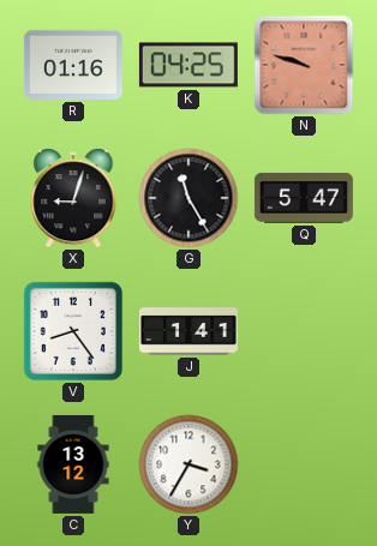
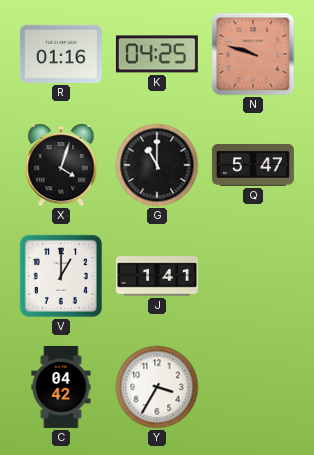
X: 9:03 -> 4:03
G: 11:25 -> 11:00
V: 8:24 -> 1:00
C: 13:12 -> 04:42
